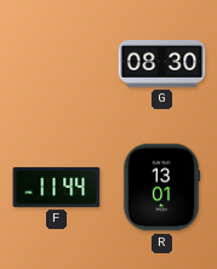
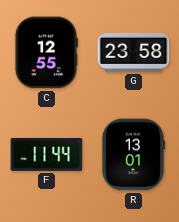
C: none -> 12:55
G: 08:30 -> 23:58
